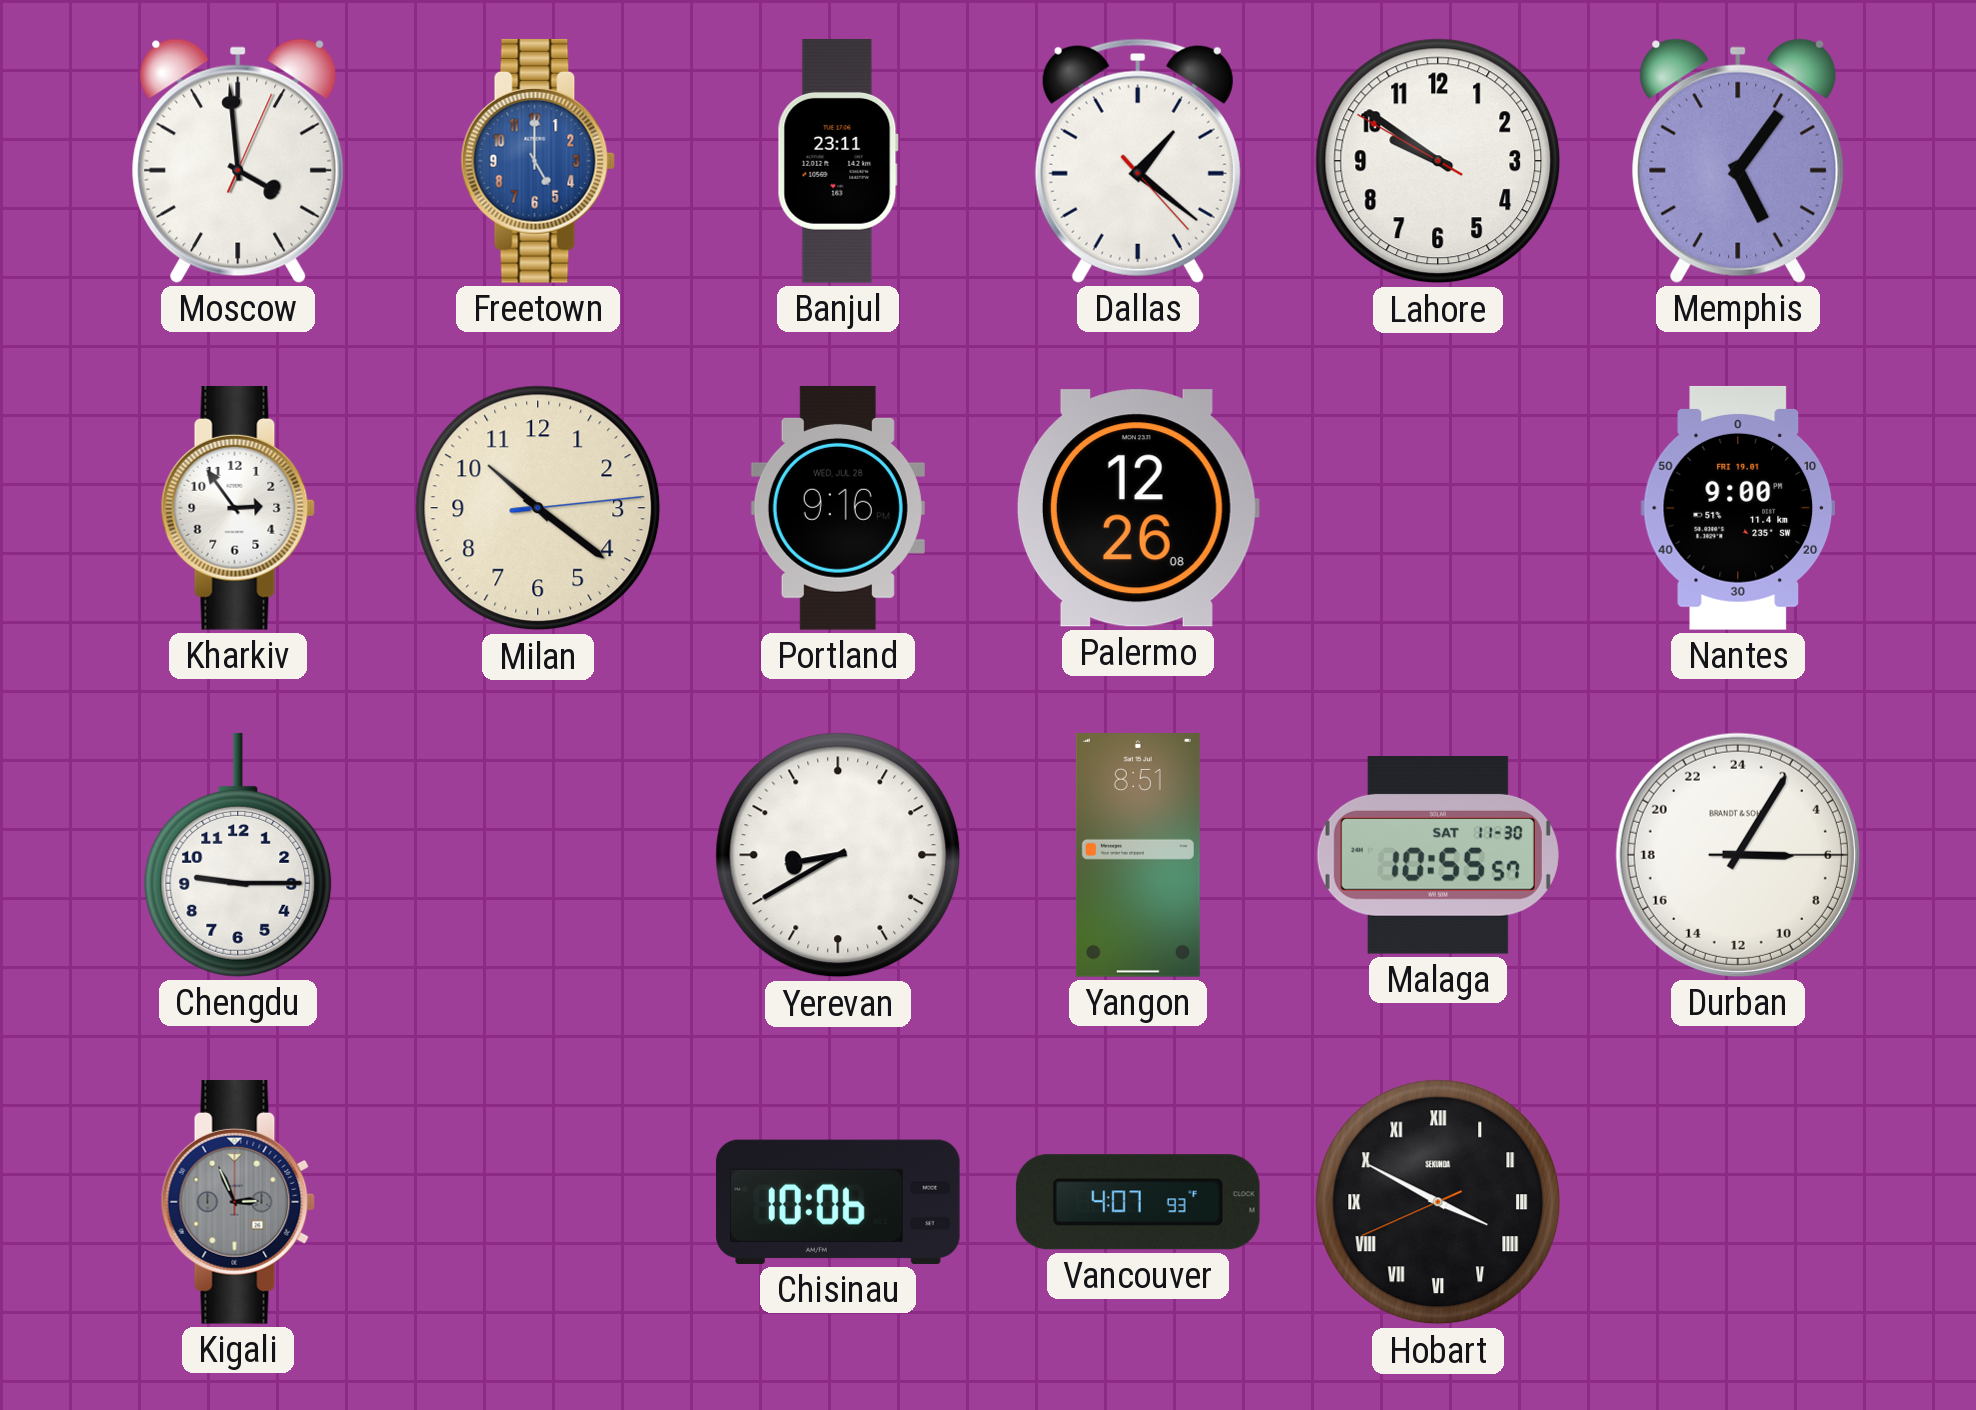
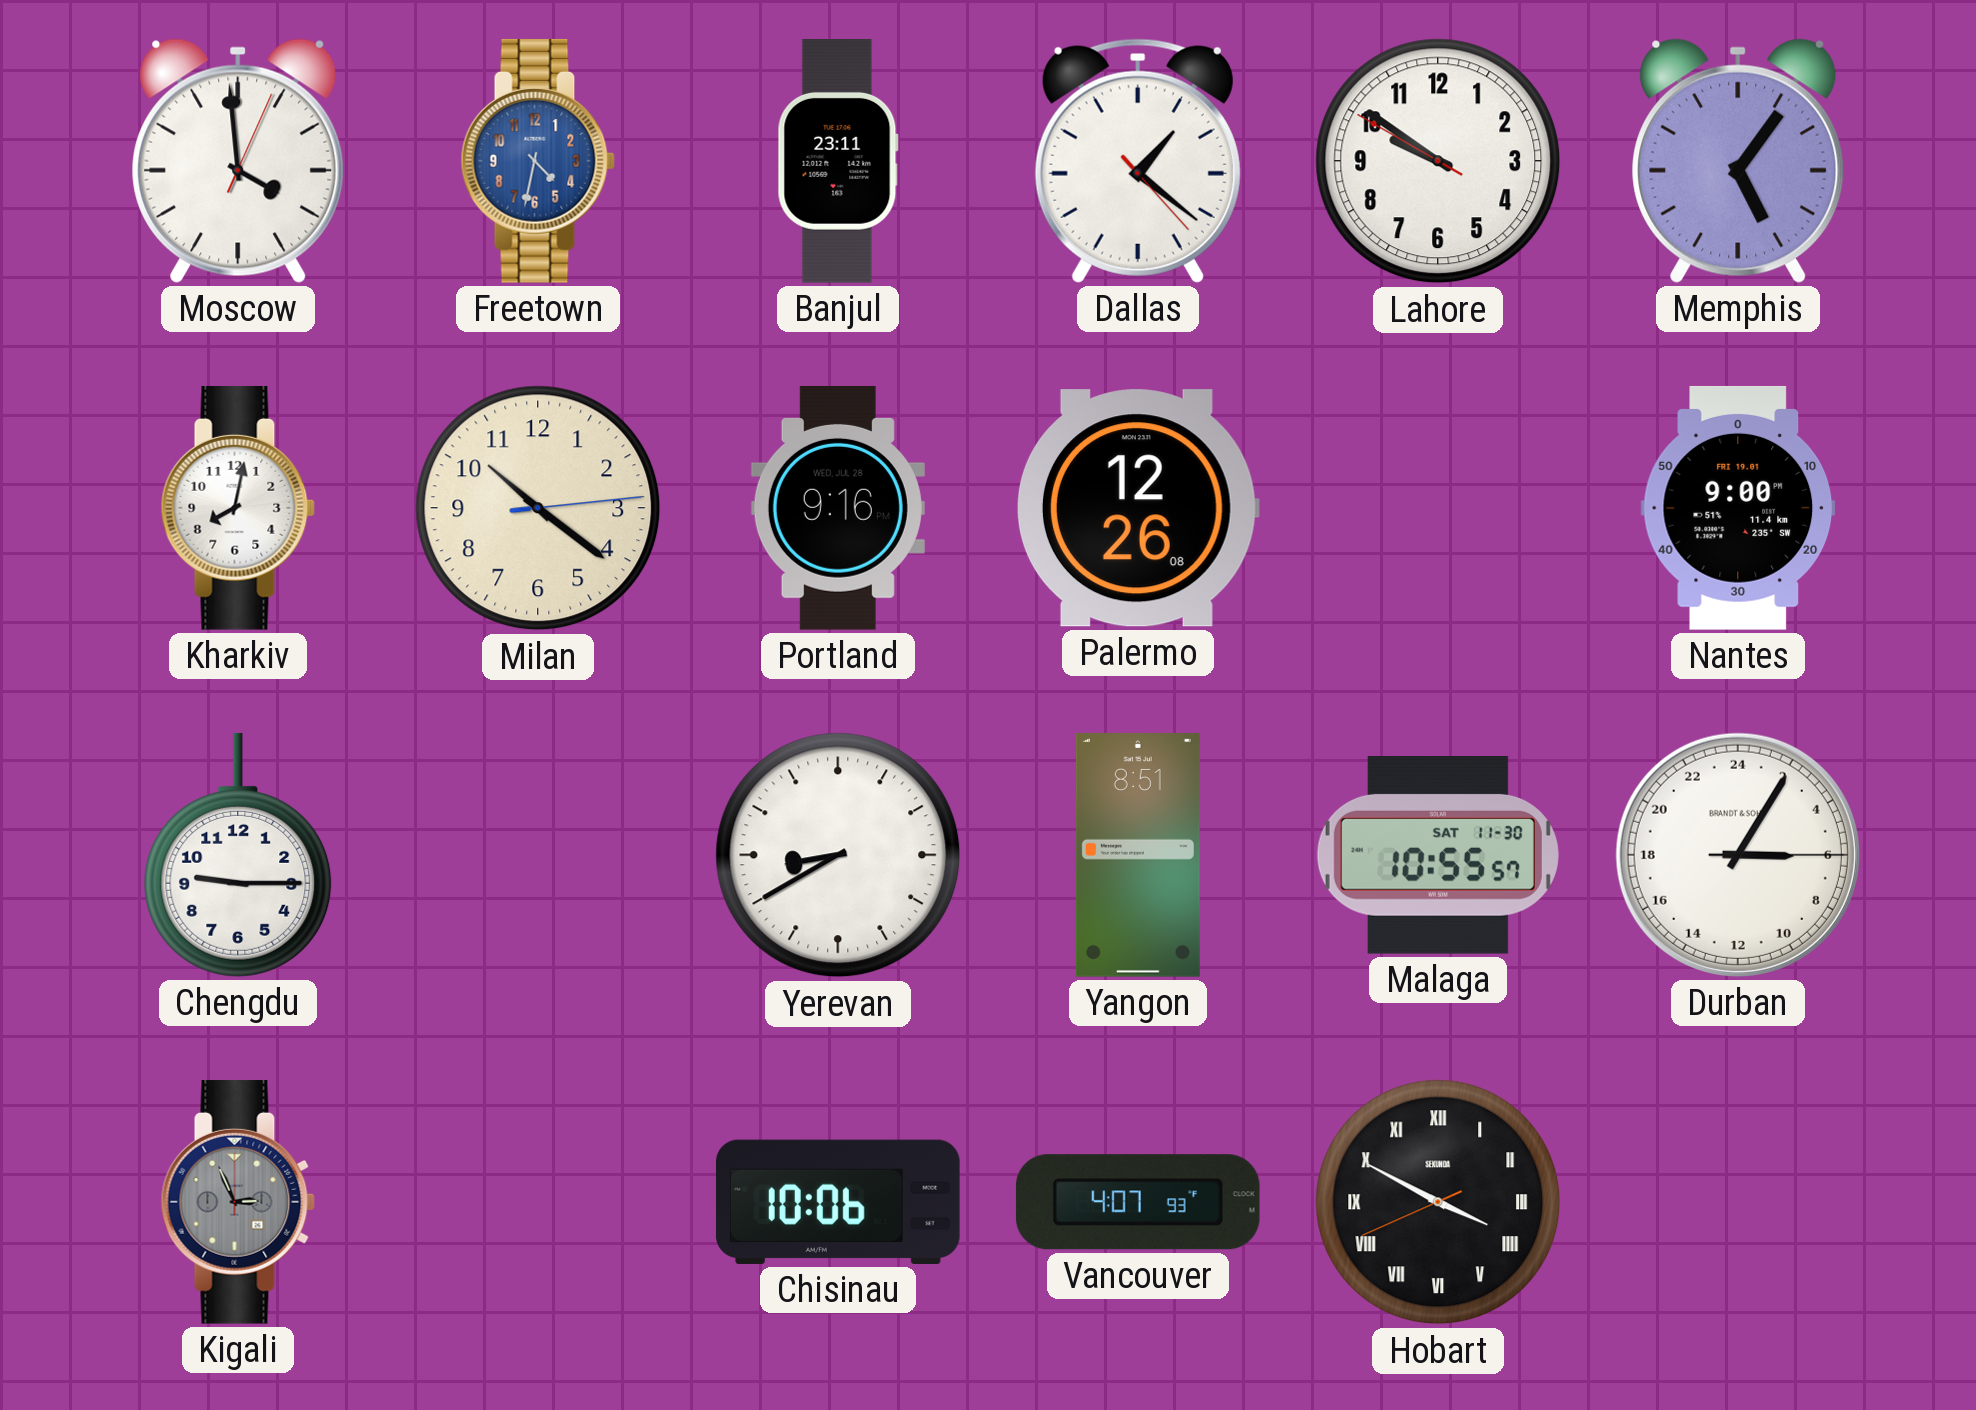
Freetown: 5:00 -> 4:32
Kharkiv: 2:54 -> 8:02
